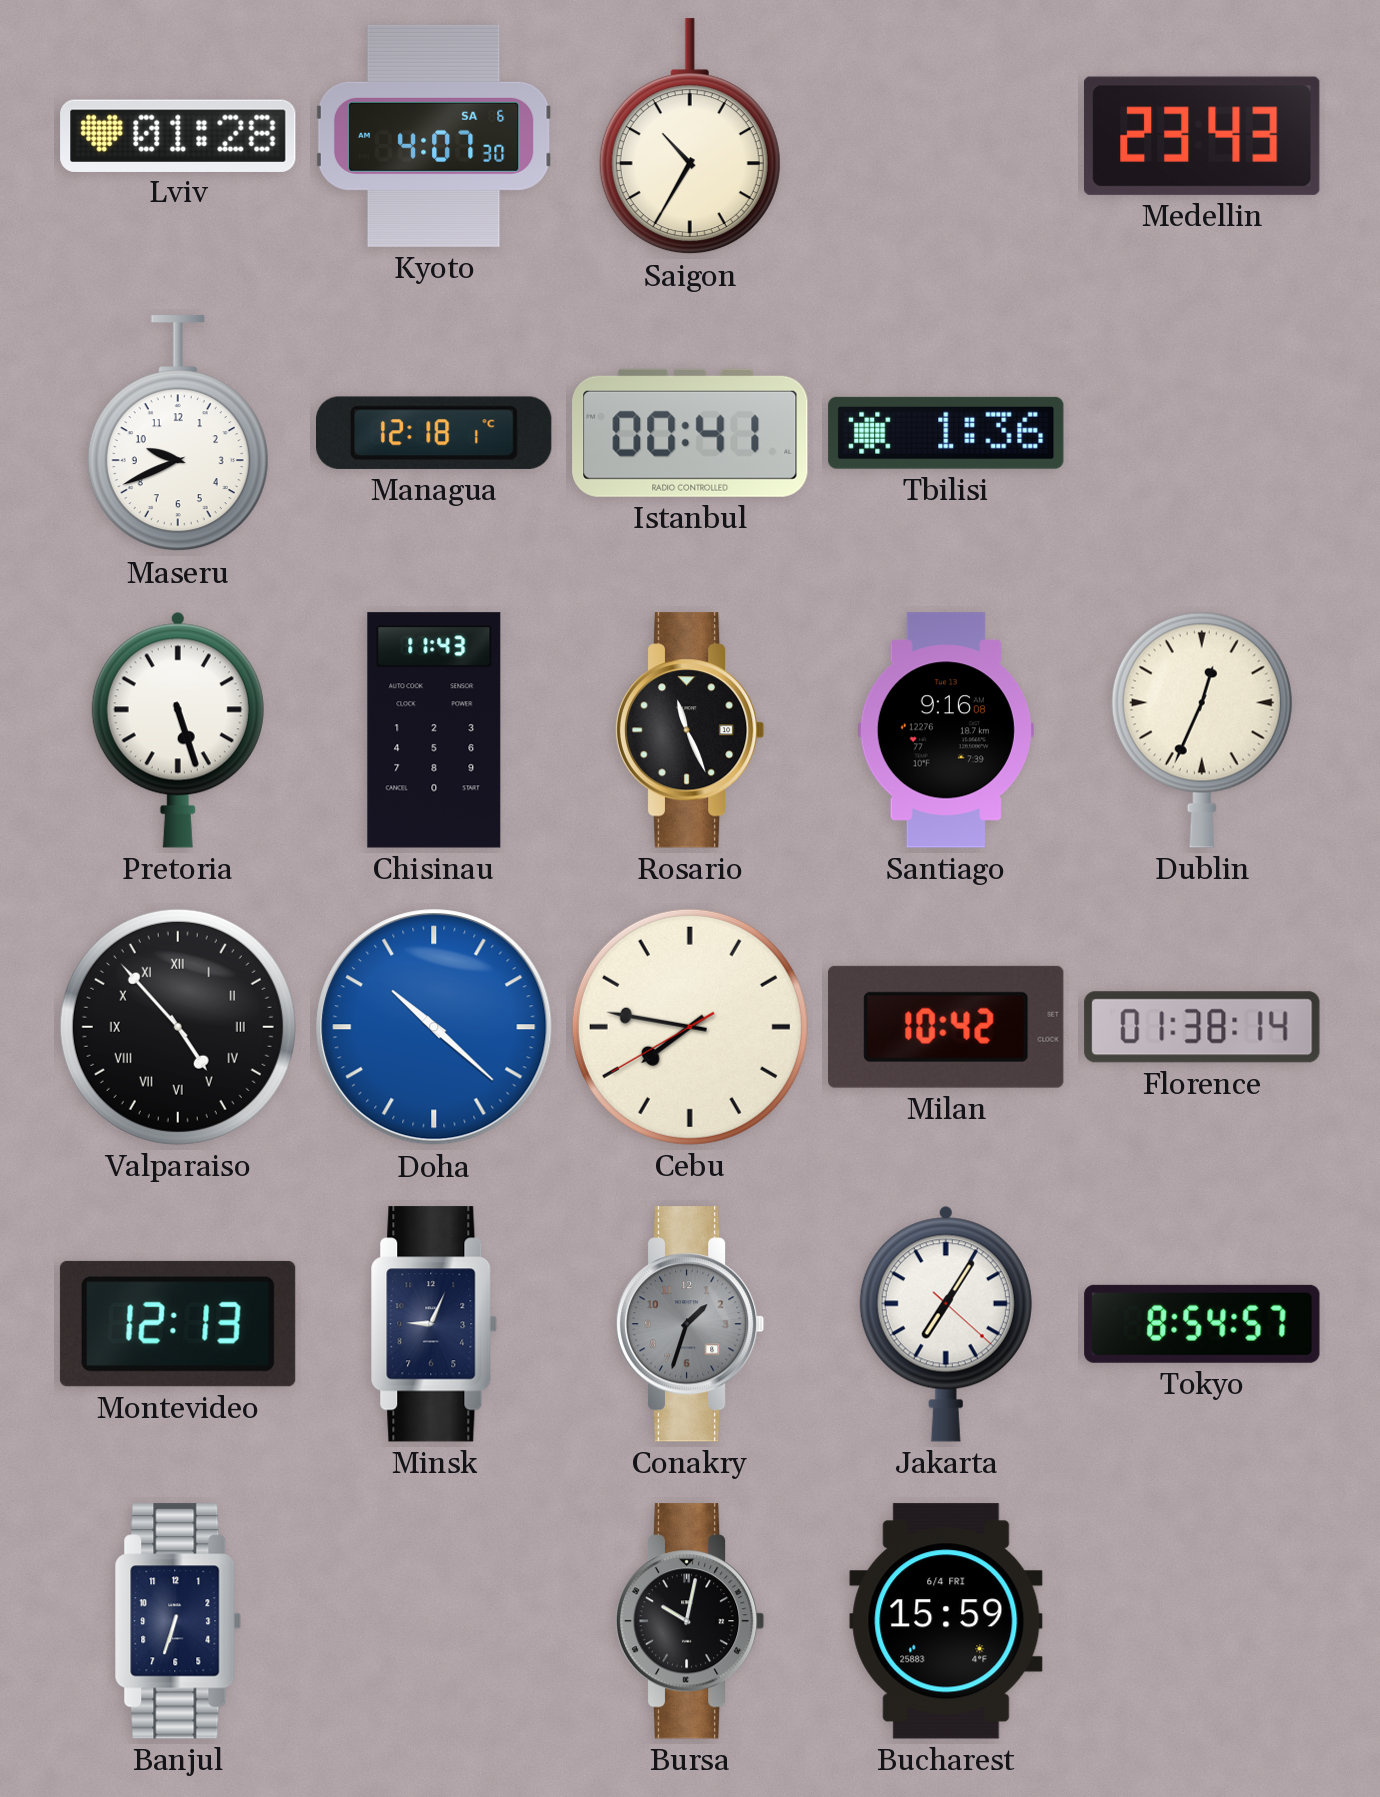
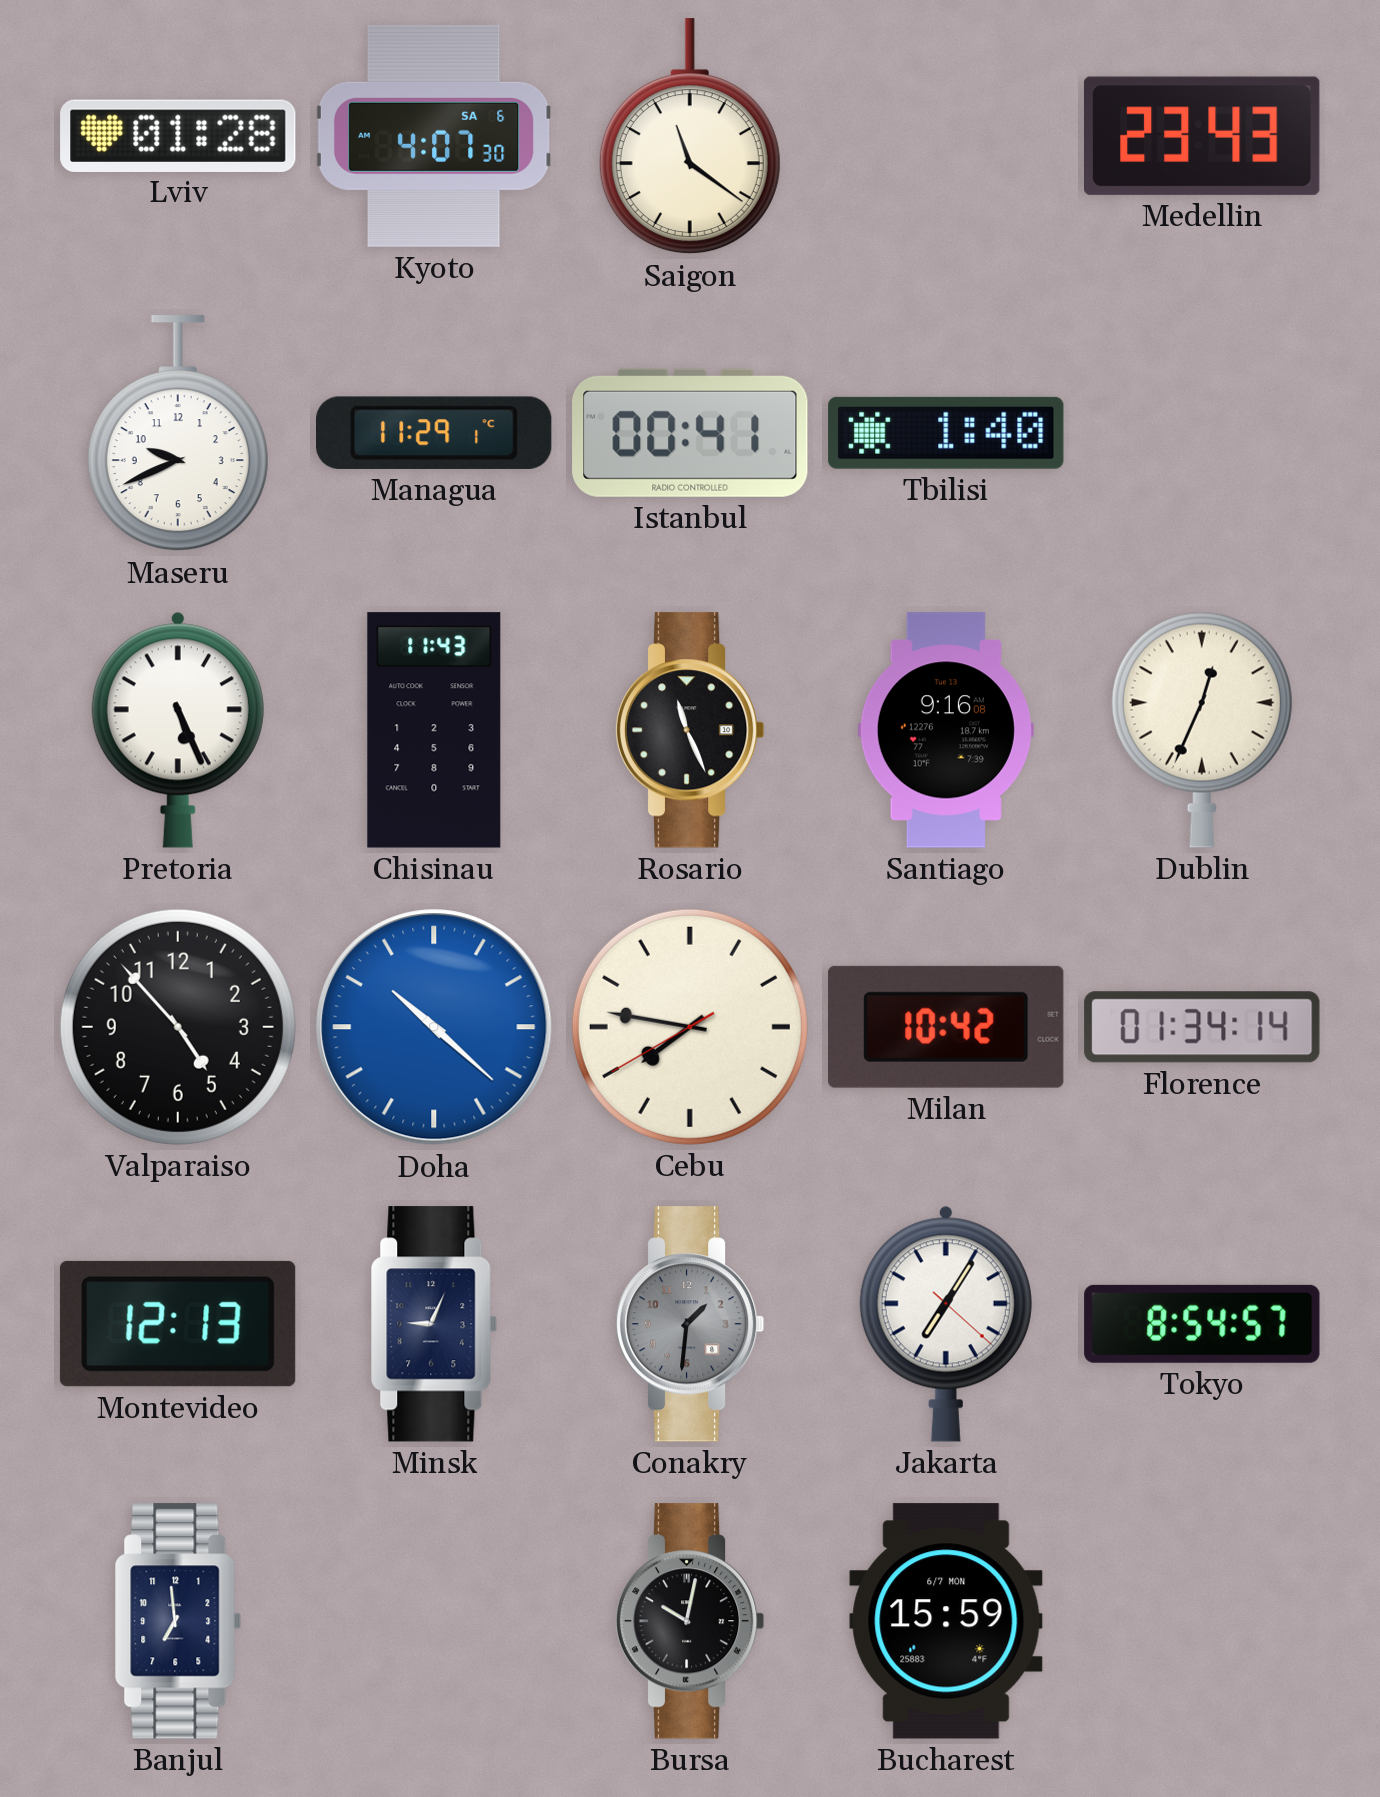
Saigon: 10:35 -> 11:21
Managua: 12:18 -> 11:29
Tbilisi: 1:36 -> 1:40
Pretoria: 5:27 -> 5:26
Valparaiso numerals: Roman -> Arabic
Florence: 01:38 -> 01:34
Conakry: 1:33 -> 1:31
Banjul: 6:33 -> 6:59
Bucharest date: 6/4 FRI -> 6/7 MON
